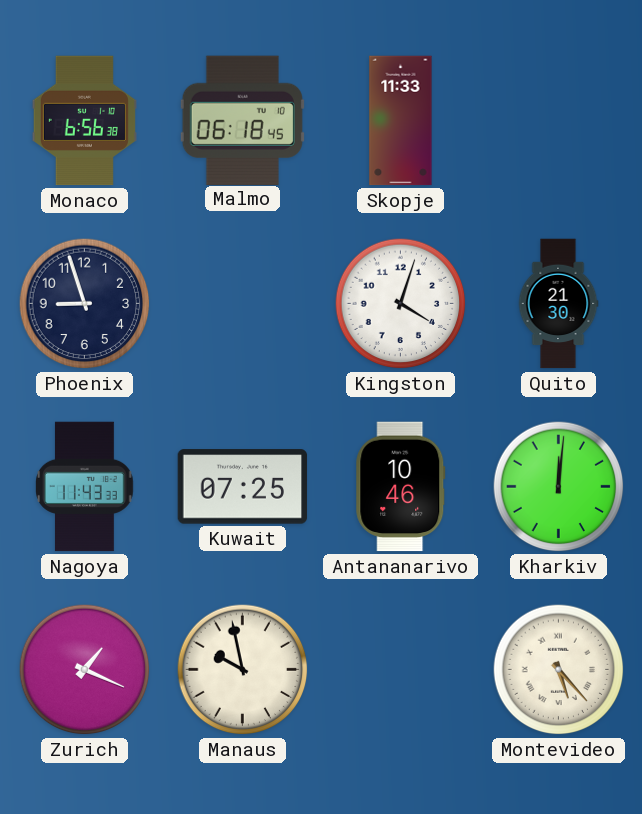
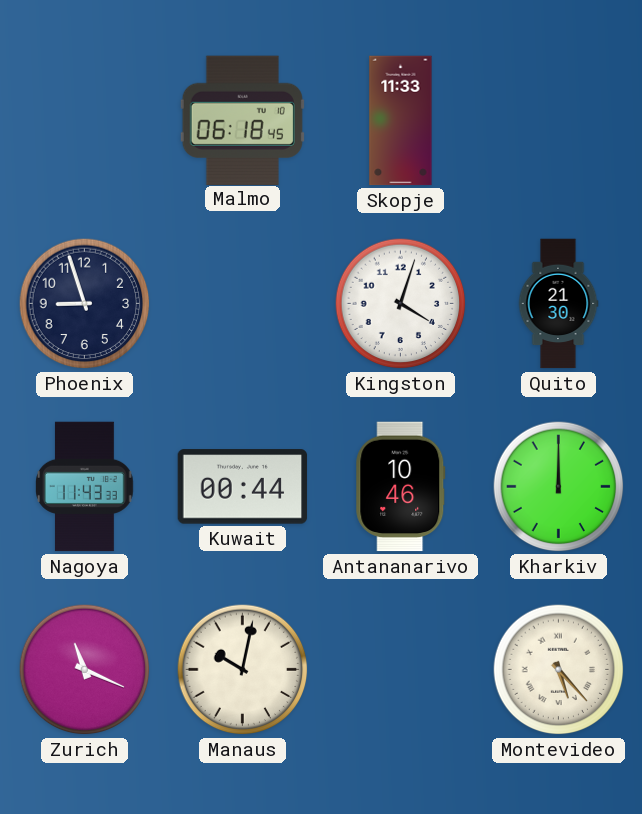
Monaco: 6:56 -> none
Kuwait: 07:25 -> 00:44
Kharkiv: 12:01 -> 12:00
Zurich: 1:19 -> 11:19
Manaus: 9:58 -> 10:02
